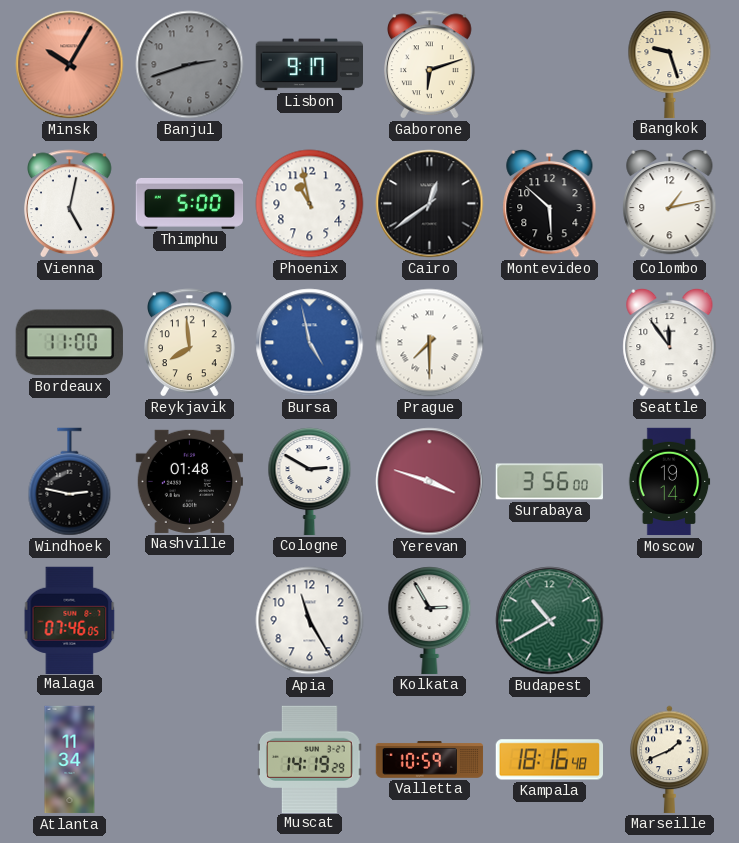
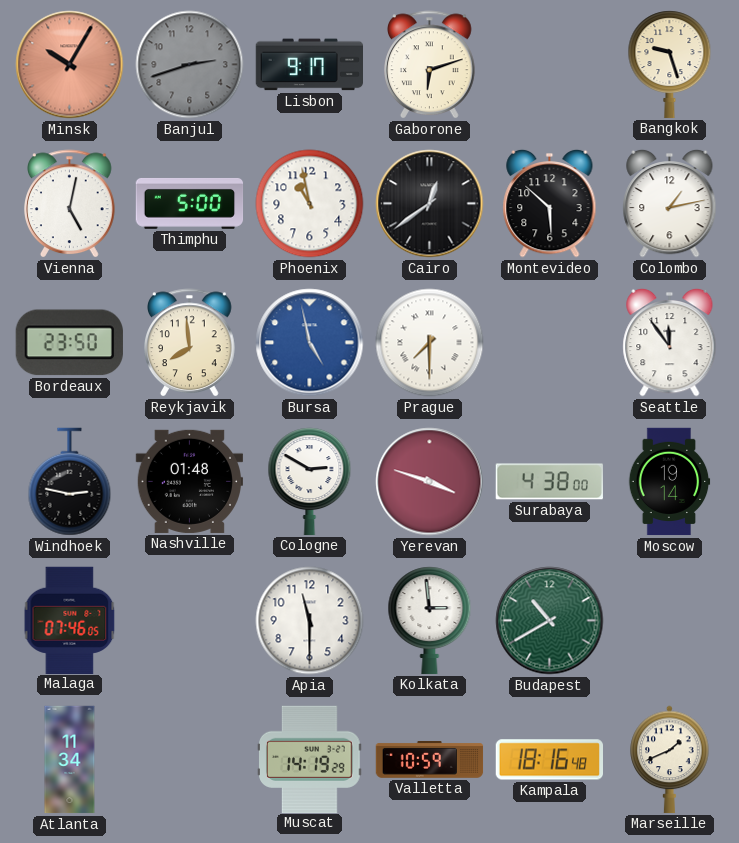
Bordeaux: 11:00 -> 23:50
Surabaya: 3:56 -> 4:38
Apia: 11:25 -> 11:30
Kolkata: 2:55 -> 2:59
